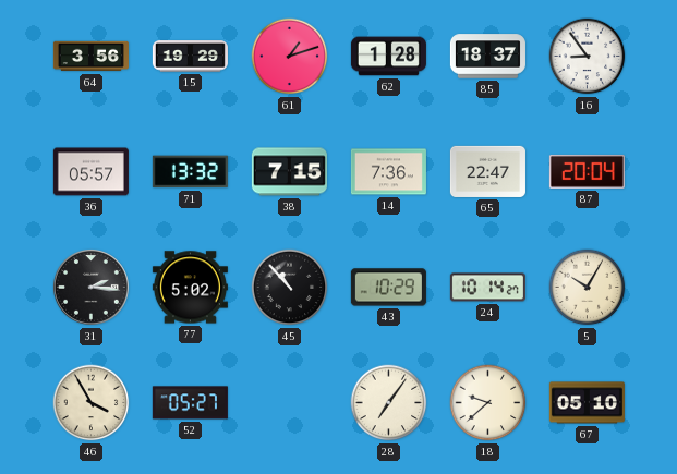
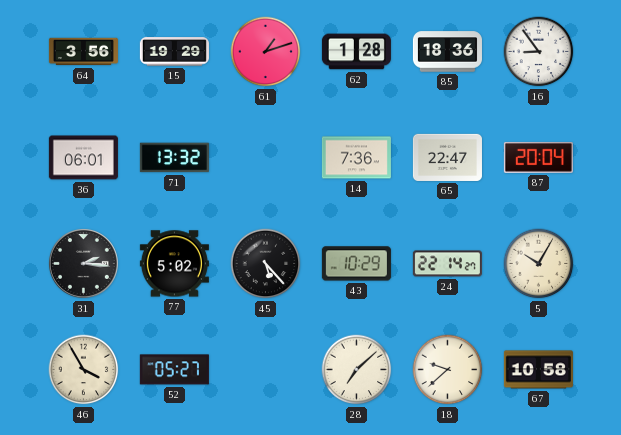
85: 18:37 -> 18:36
36: 05:57 -> 06:01
38: 7:15 -> none
45: 10:53 -> 5:23
24: 10:14 -> 22:14
28: 7:06 -> 7:08
67: 05:10 -> 10:58
